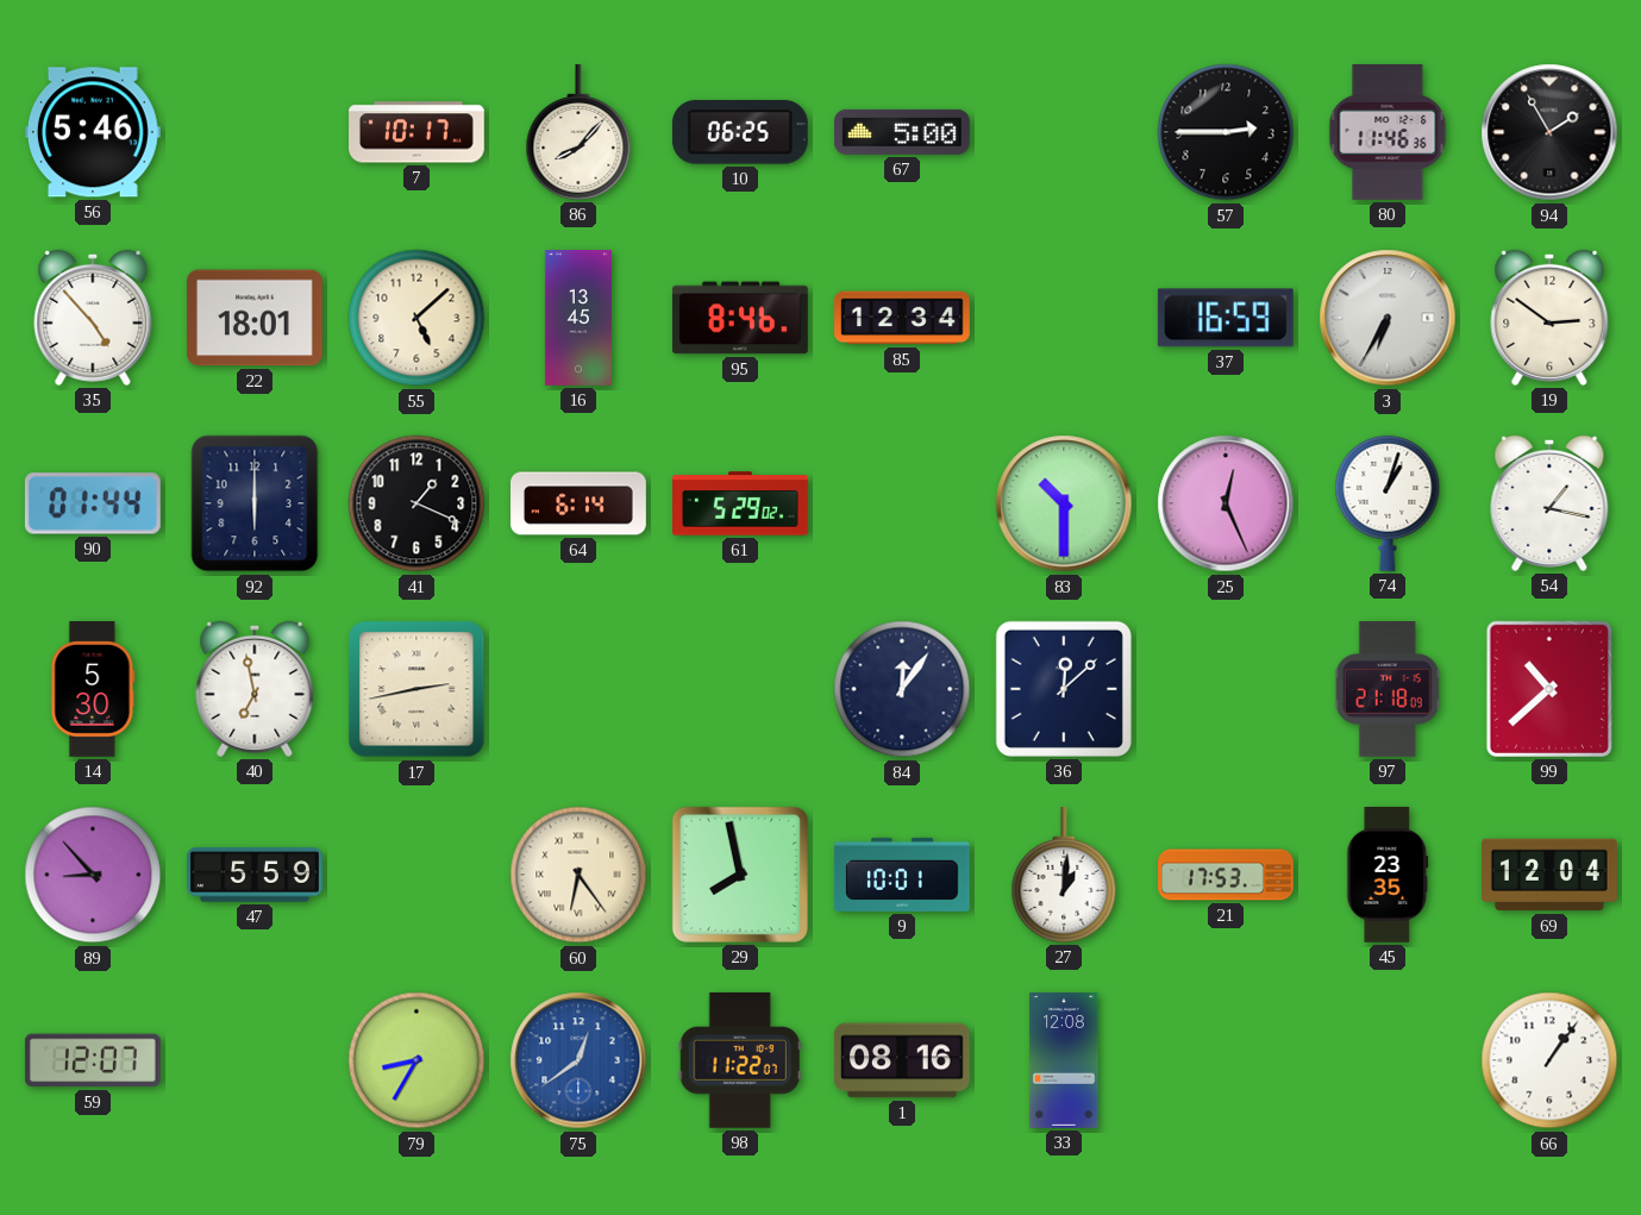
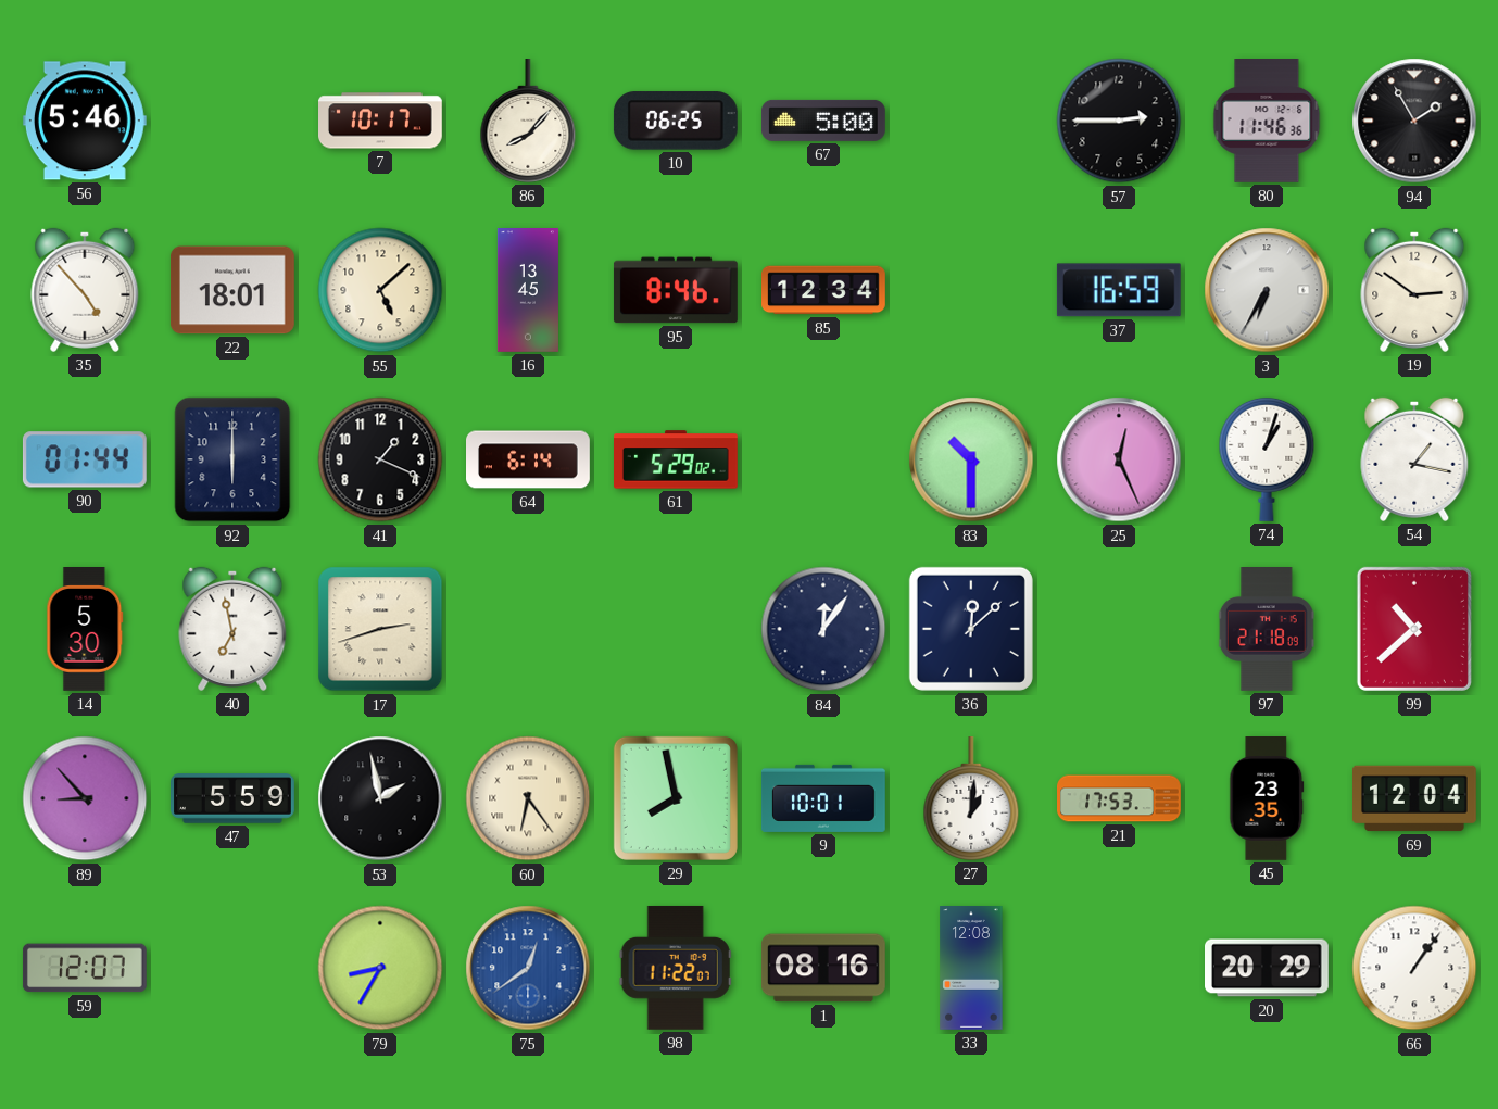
17: 2:43 -> 2:42
53: none -> 1:58
20: none -> 20:29
